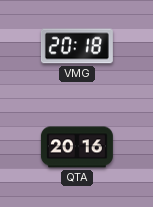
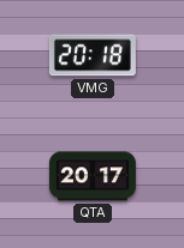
QTA: 20:16 -> 20:17
